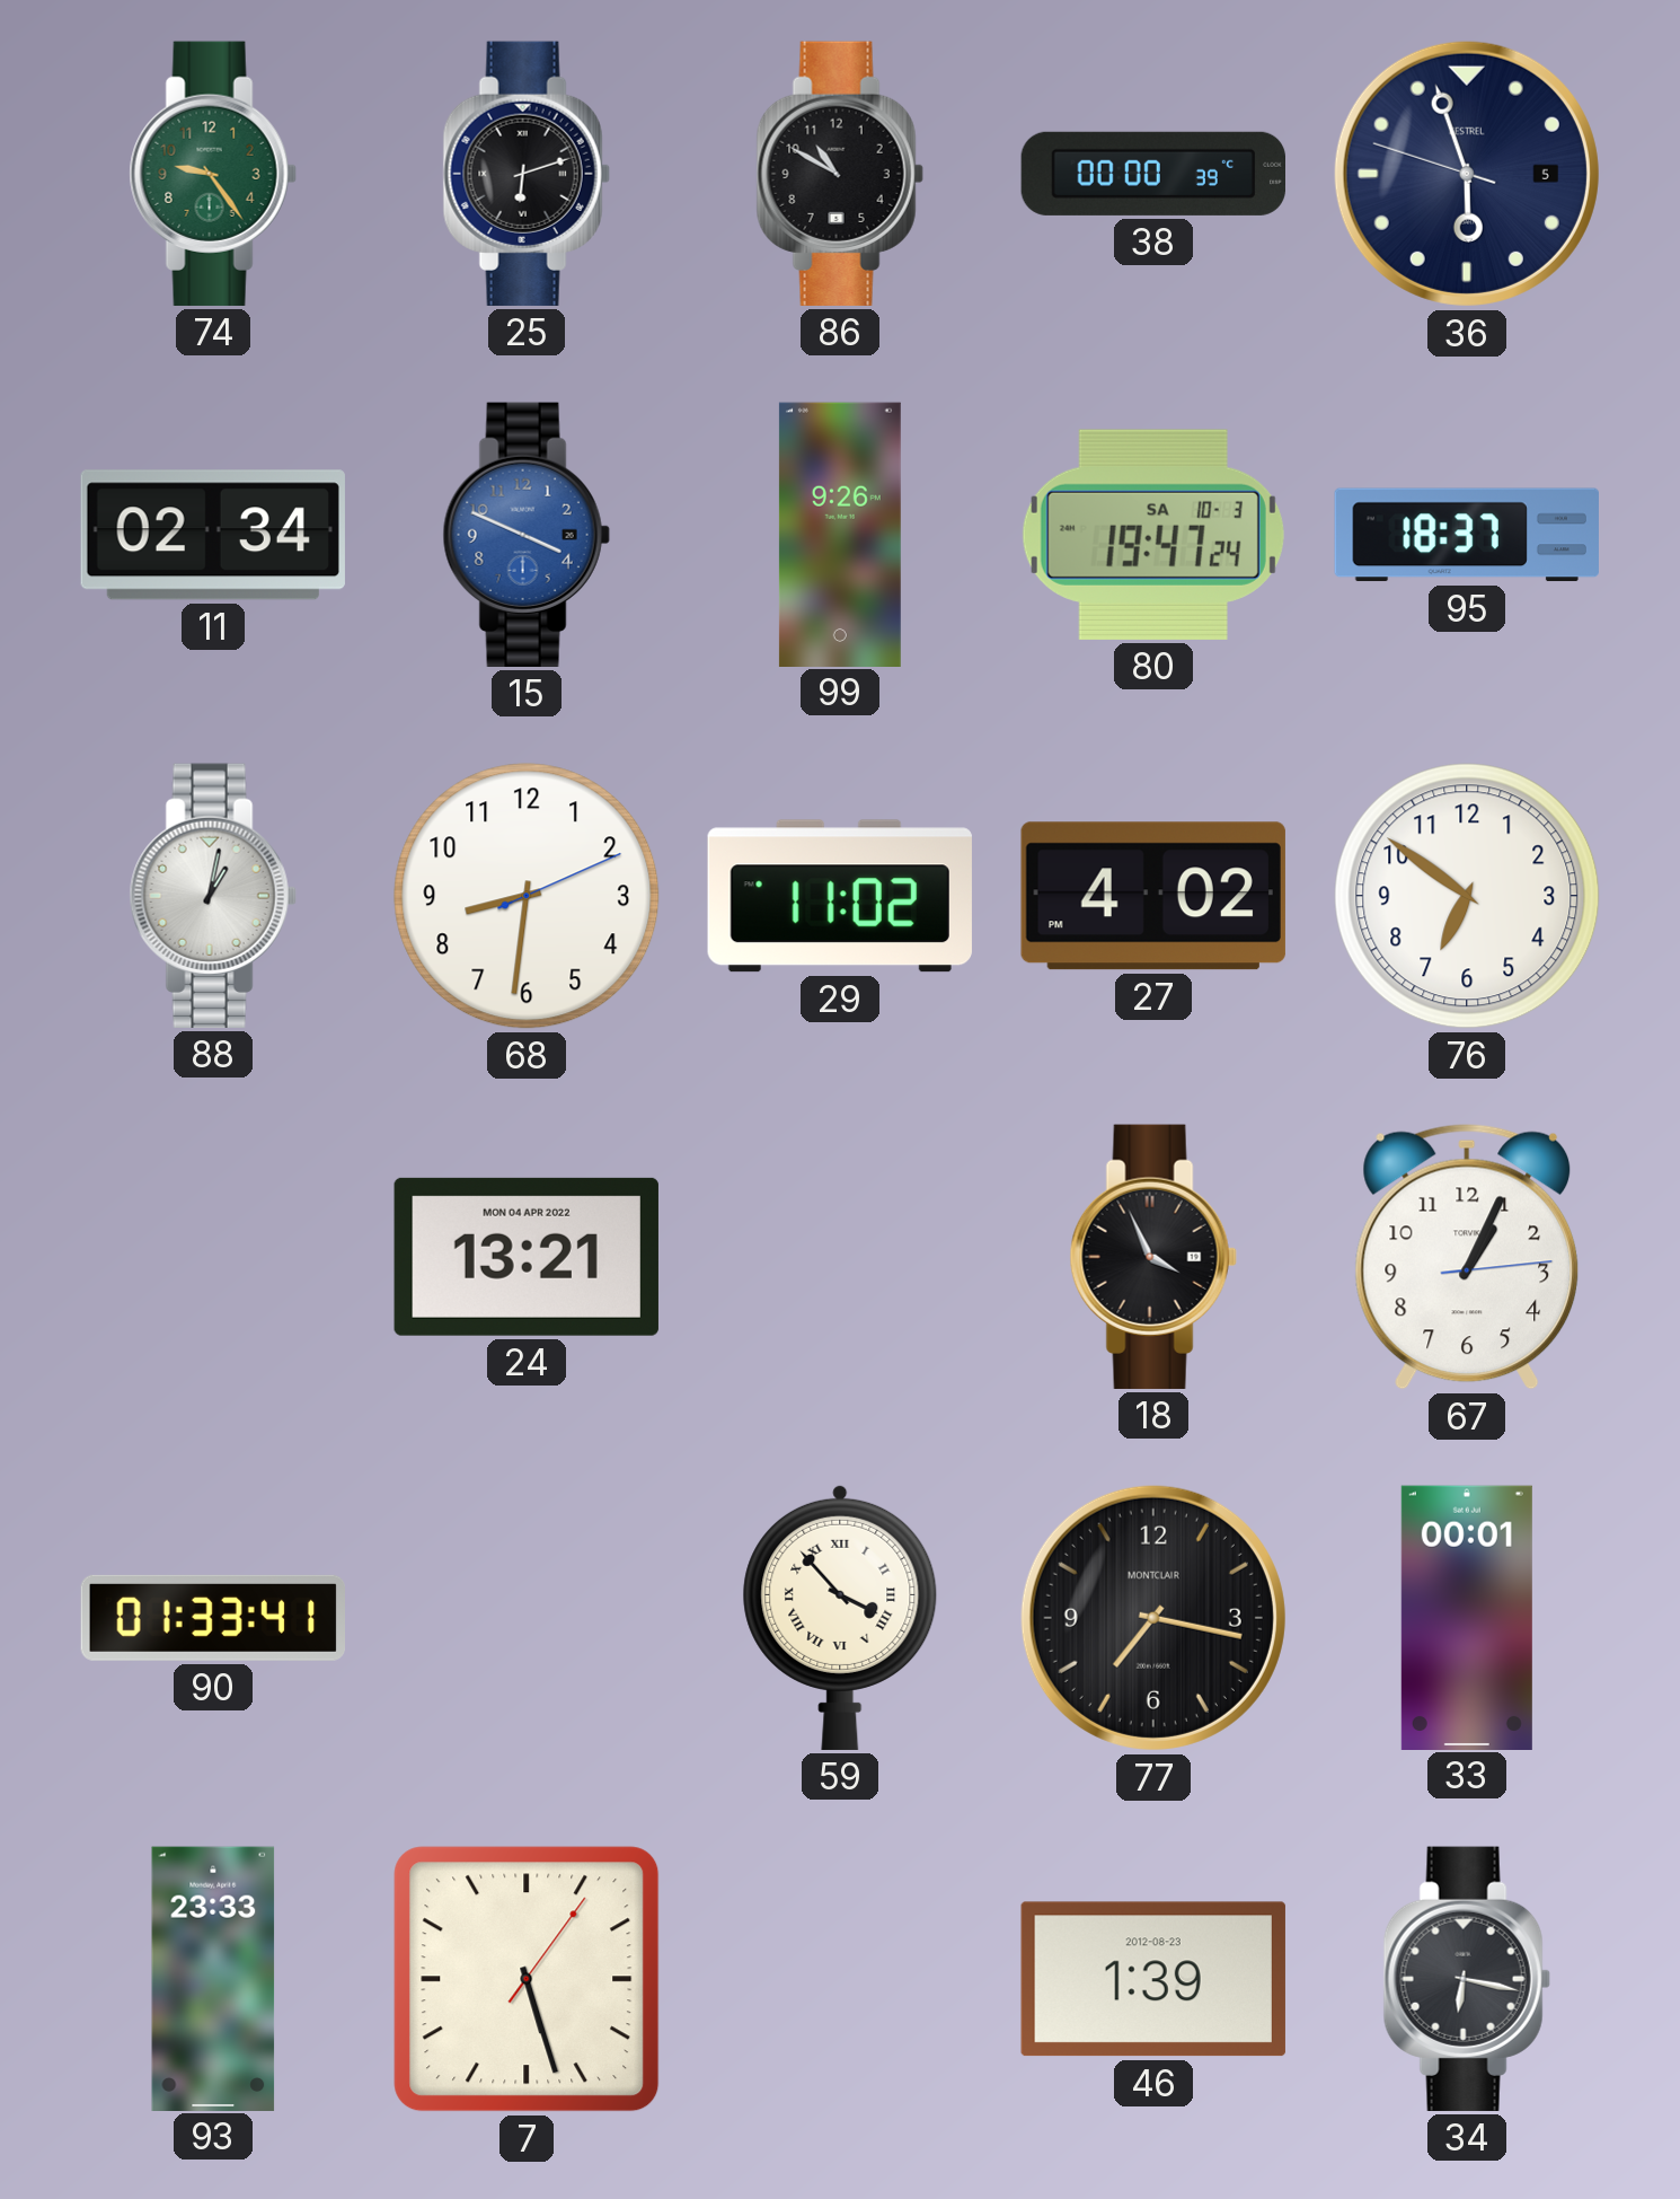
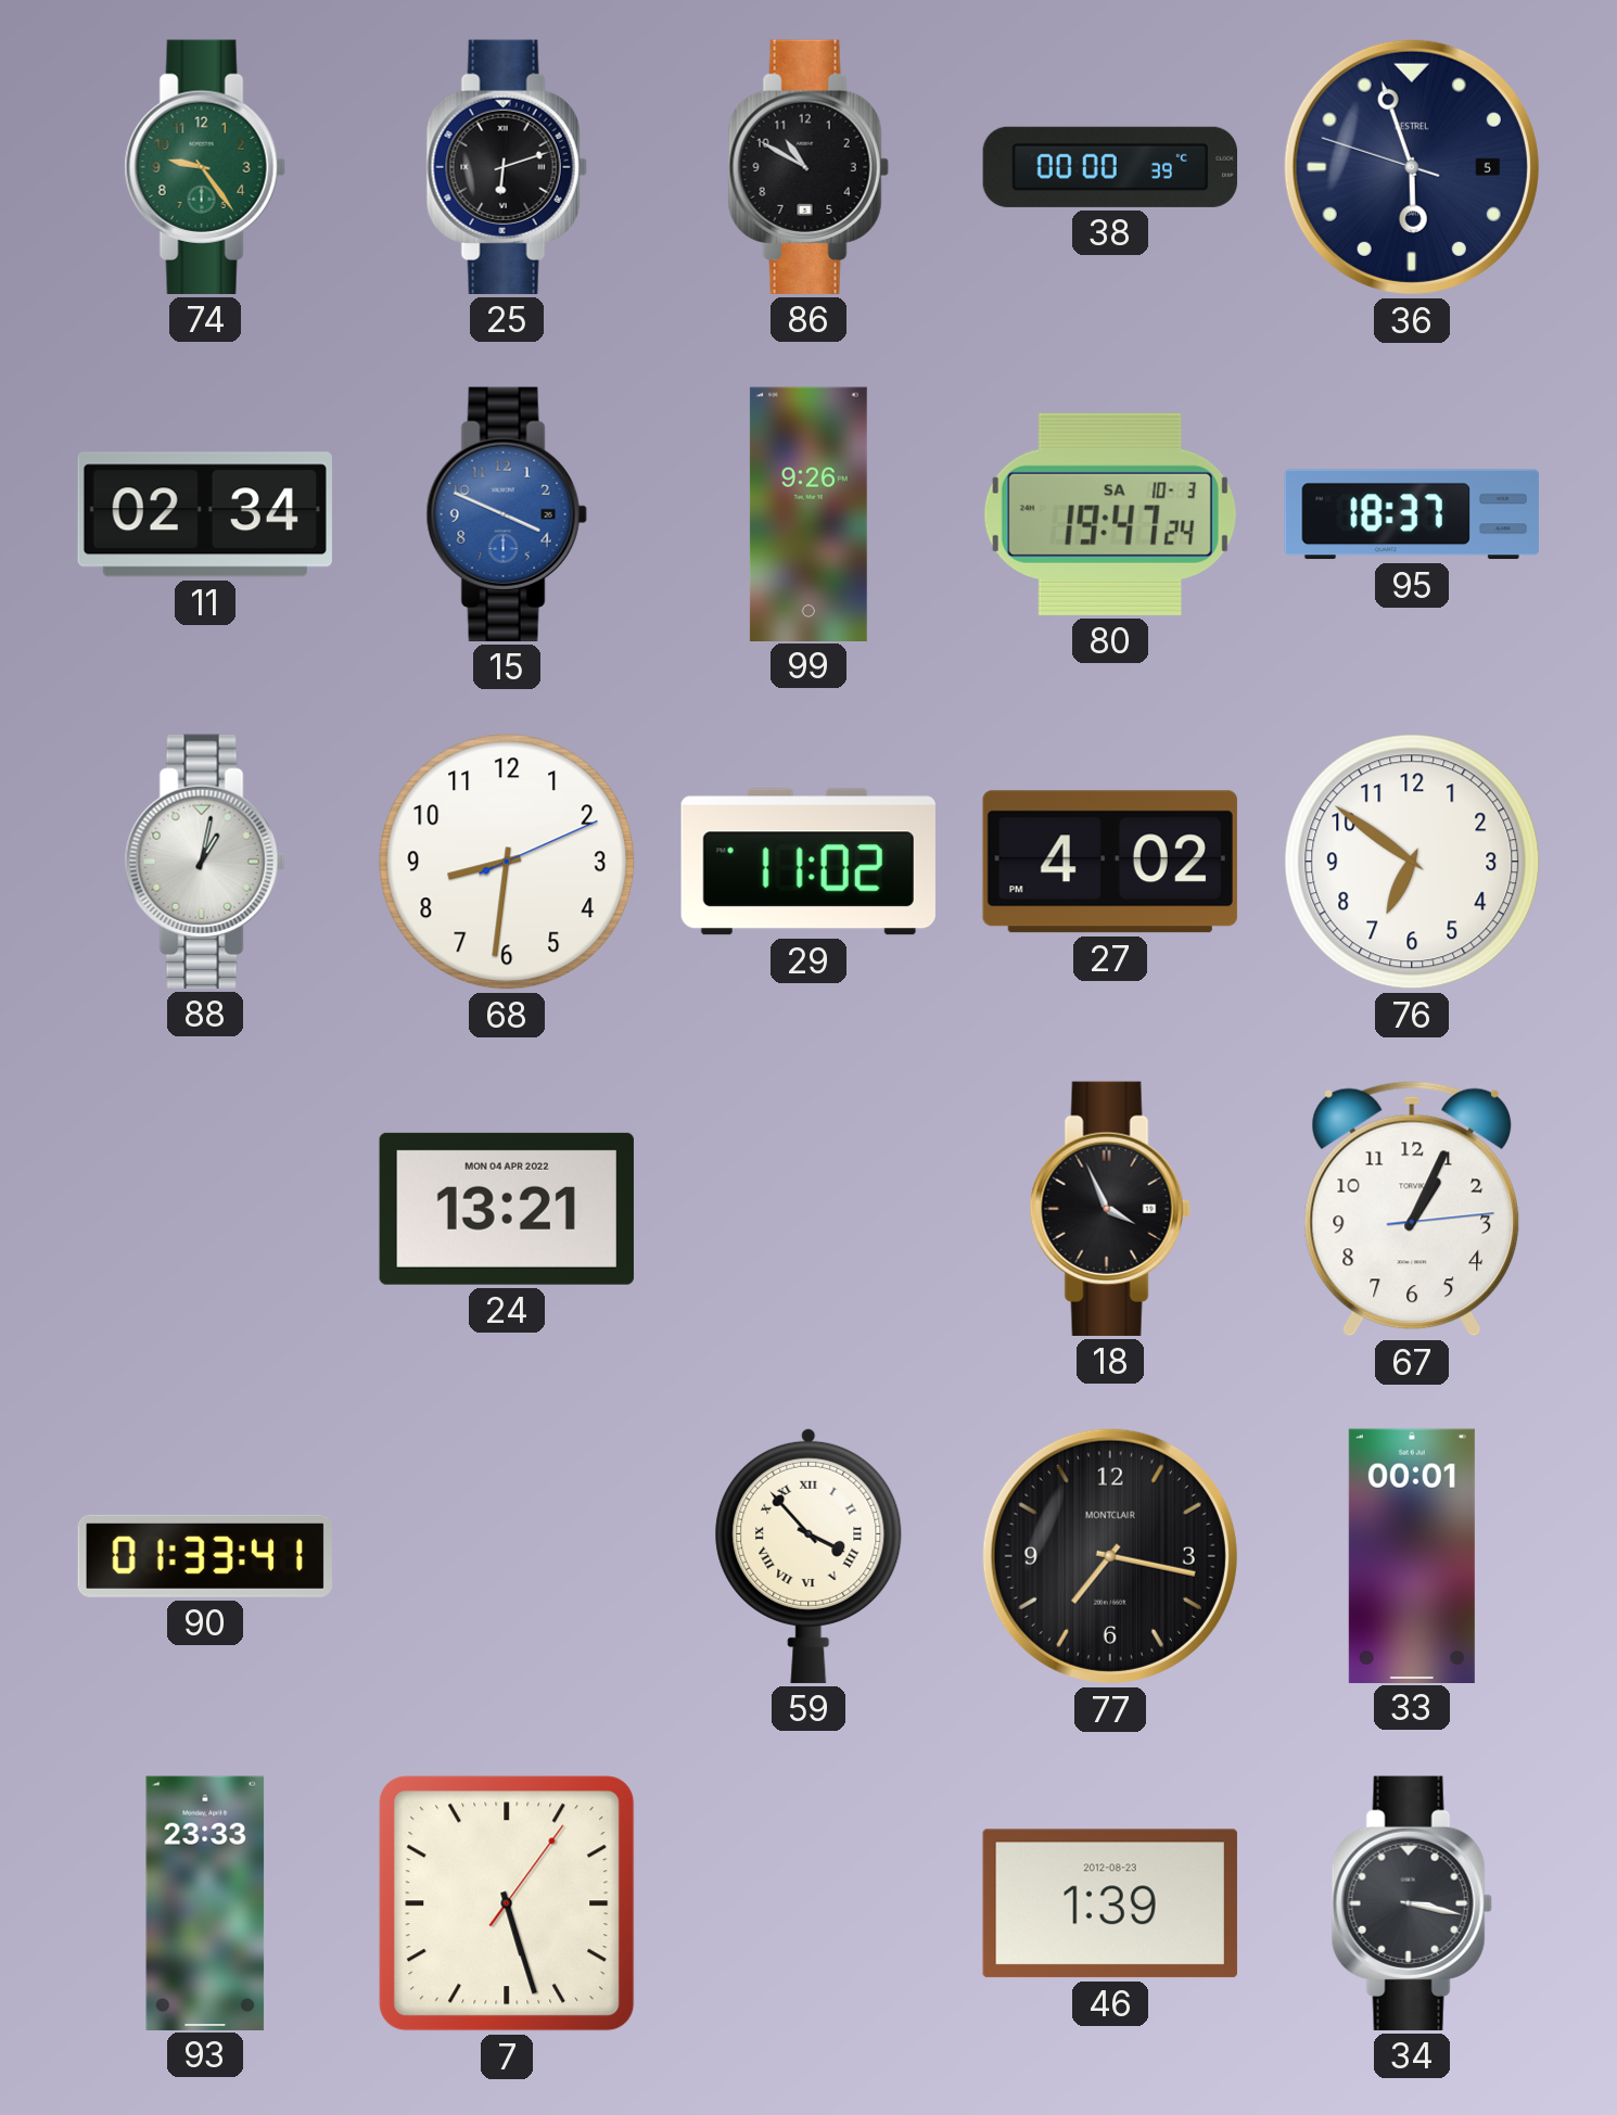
34: 6:17 -> 3:17
